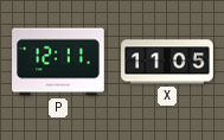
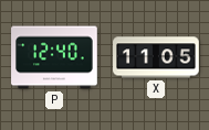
P: 12:11 -> 12:40
